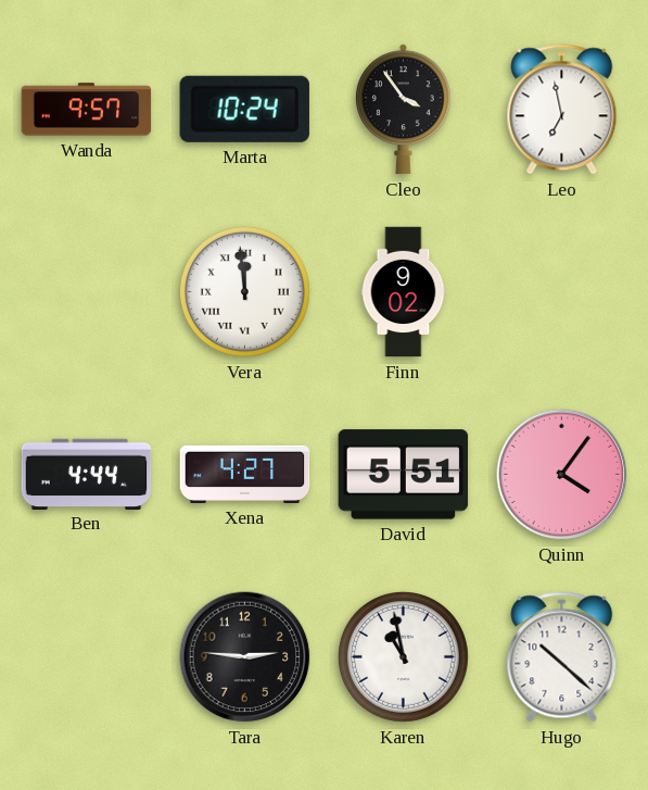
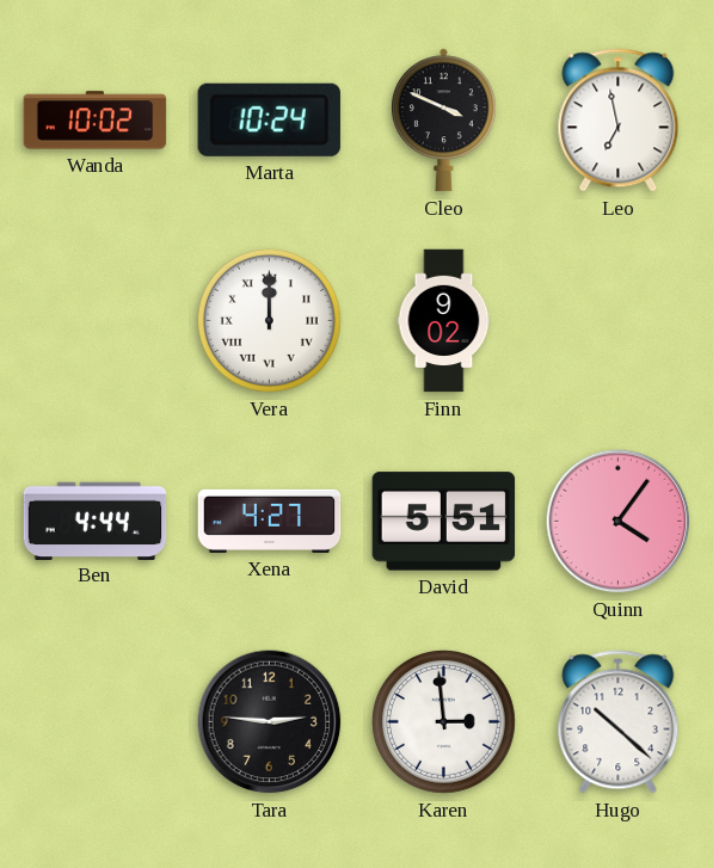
Wanda: 9:57 -> 10:02
Cleo: 3:54 -> 3:49
Vera: 11:59 -> 12:00
Karen: 10:58 -> 2:59
